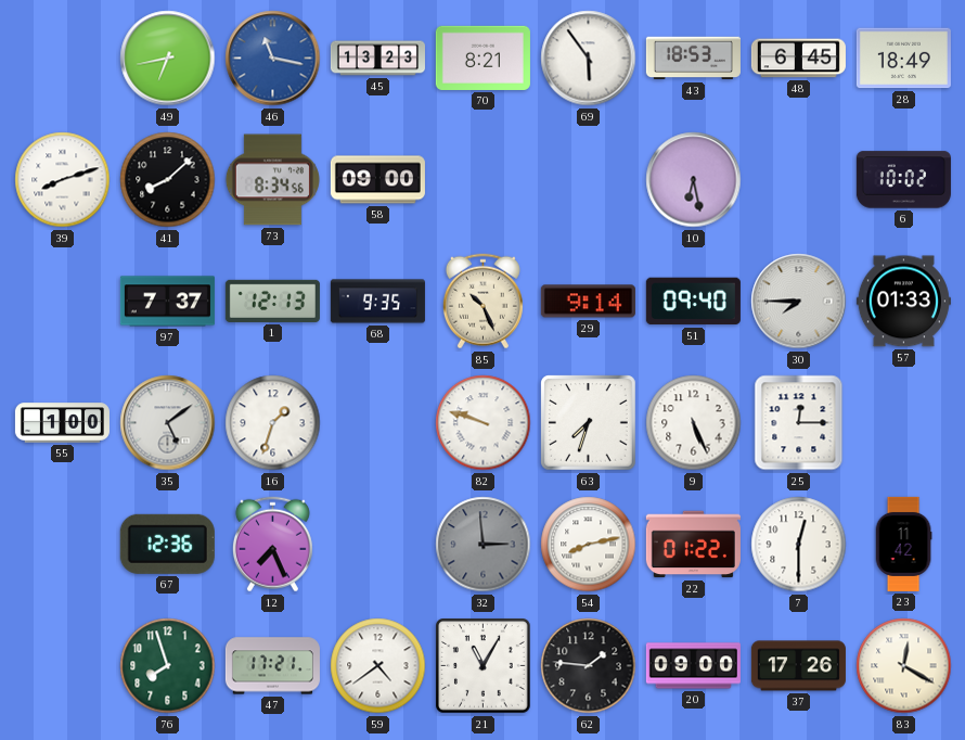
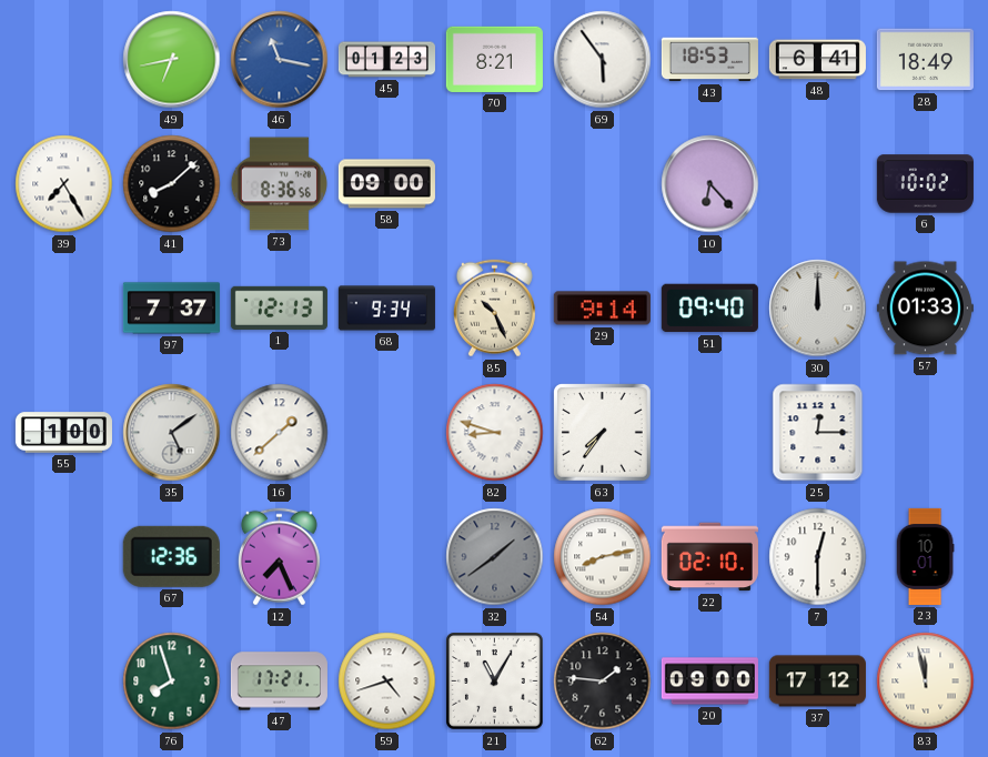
45: 13:23 -> 01:23
48: 6:45 -> 6:41
39: 8:12 -> 7:25
73: 8:34 -> 8:36
10: 6:28 -> 6:23
68: 9:35 -> 9:34
30: 7:45 -> 12:00
16: 1:33 -> 1:38
82: 9:48 -> 8:48
63: 7:33 -> 7:36
9: 5:26 -> none
32: 2:59 -> 1:39
22: 01:22 -> 02:10
23: 11:42 -> 10:01
59: 4:39 -> 4:42
37: 17:26 -> 17:12
83: 12:20 -> 11:58
